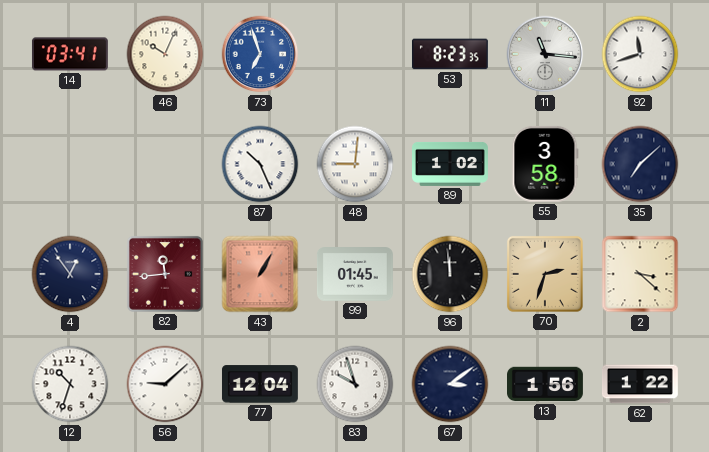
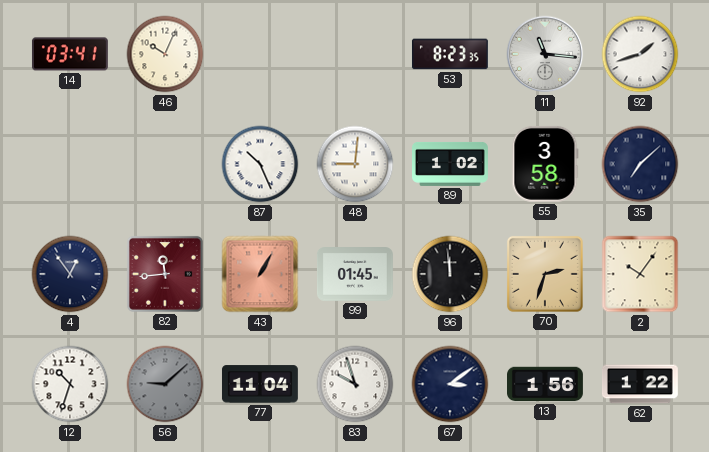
73: 6:57 -> none
92: 11:42 -> 1:42
2: 3:22 -> 10:06
56 dial: white -> grey
77: 12:04 -> 11:04
